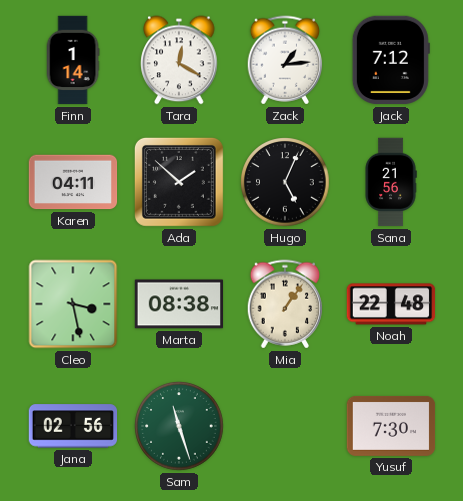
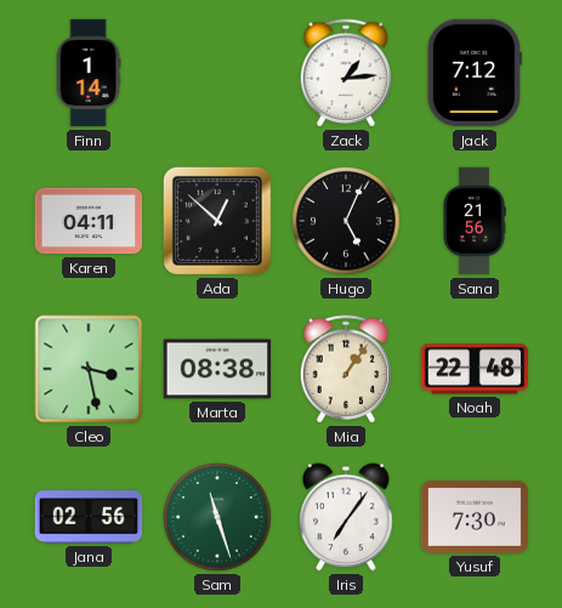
Tara: 12:20 -> none
Ada: 1:52 -> 12:52
Iris: none -> 7:06
